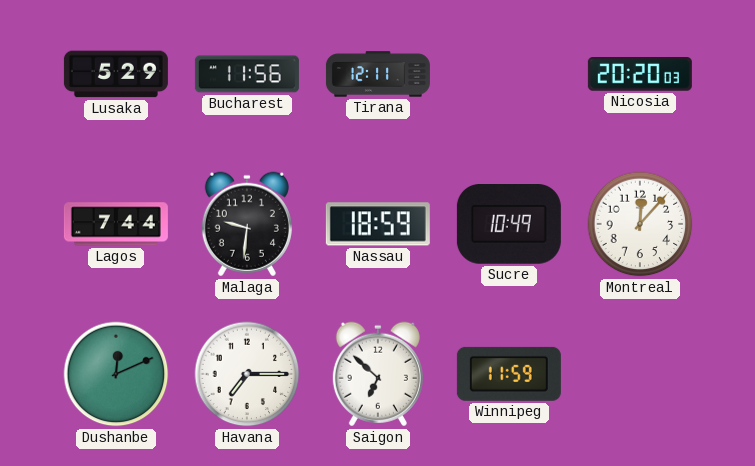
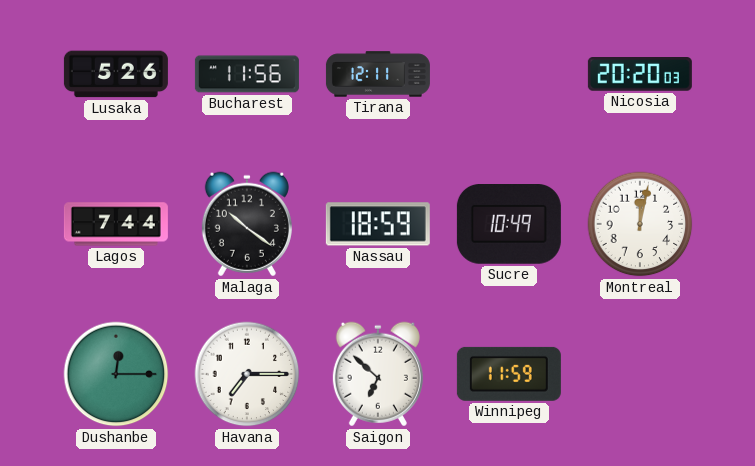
Lusaka: 5:29 -> 5:26
Malaga: 9:31 -> 10:21
Montreal: 12:07 -> 12:02
Dushanbe: 12:11 -> 12:15
